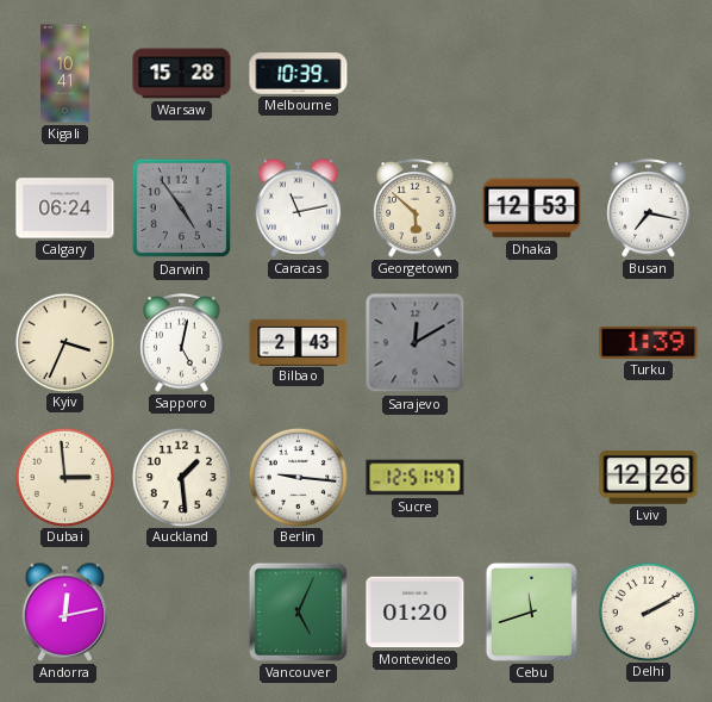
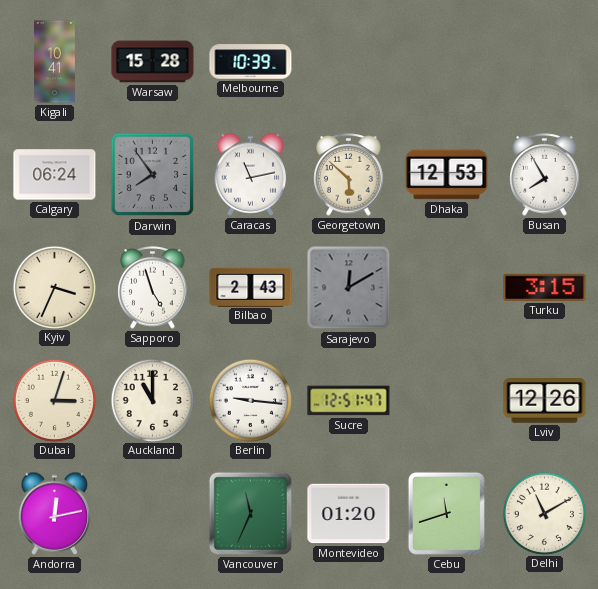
Darwin: 4:54 -> 7:54
Busan: 7:17 -> 7:55
Sapporo: 5:02 -> 4:57
Turku: 1:39 -> 3:15
Dubai: 2:59 -> 3:03
Auckland: 1:29 -> 11:00
Vancouver: 5:04 -> 11:34
Delhi: 2:10 -> 11:10
